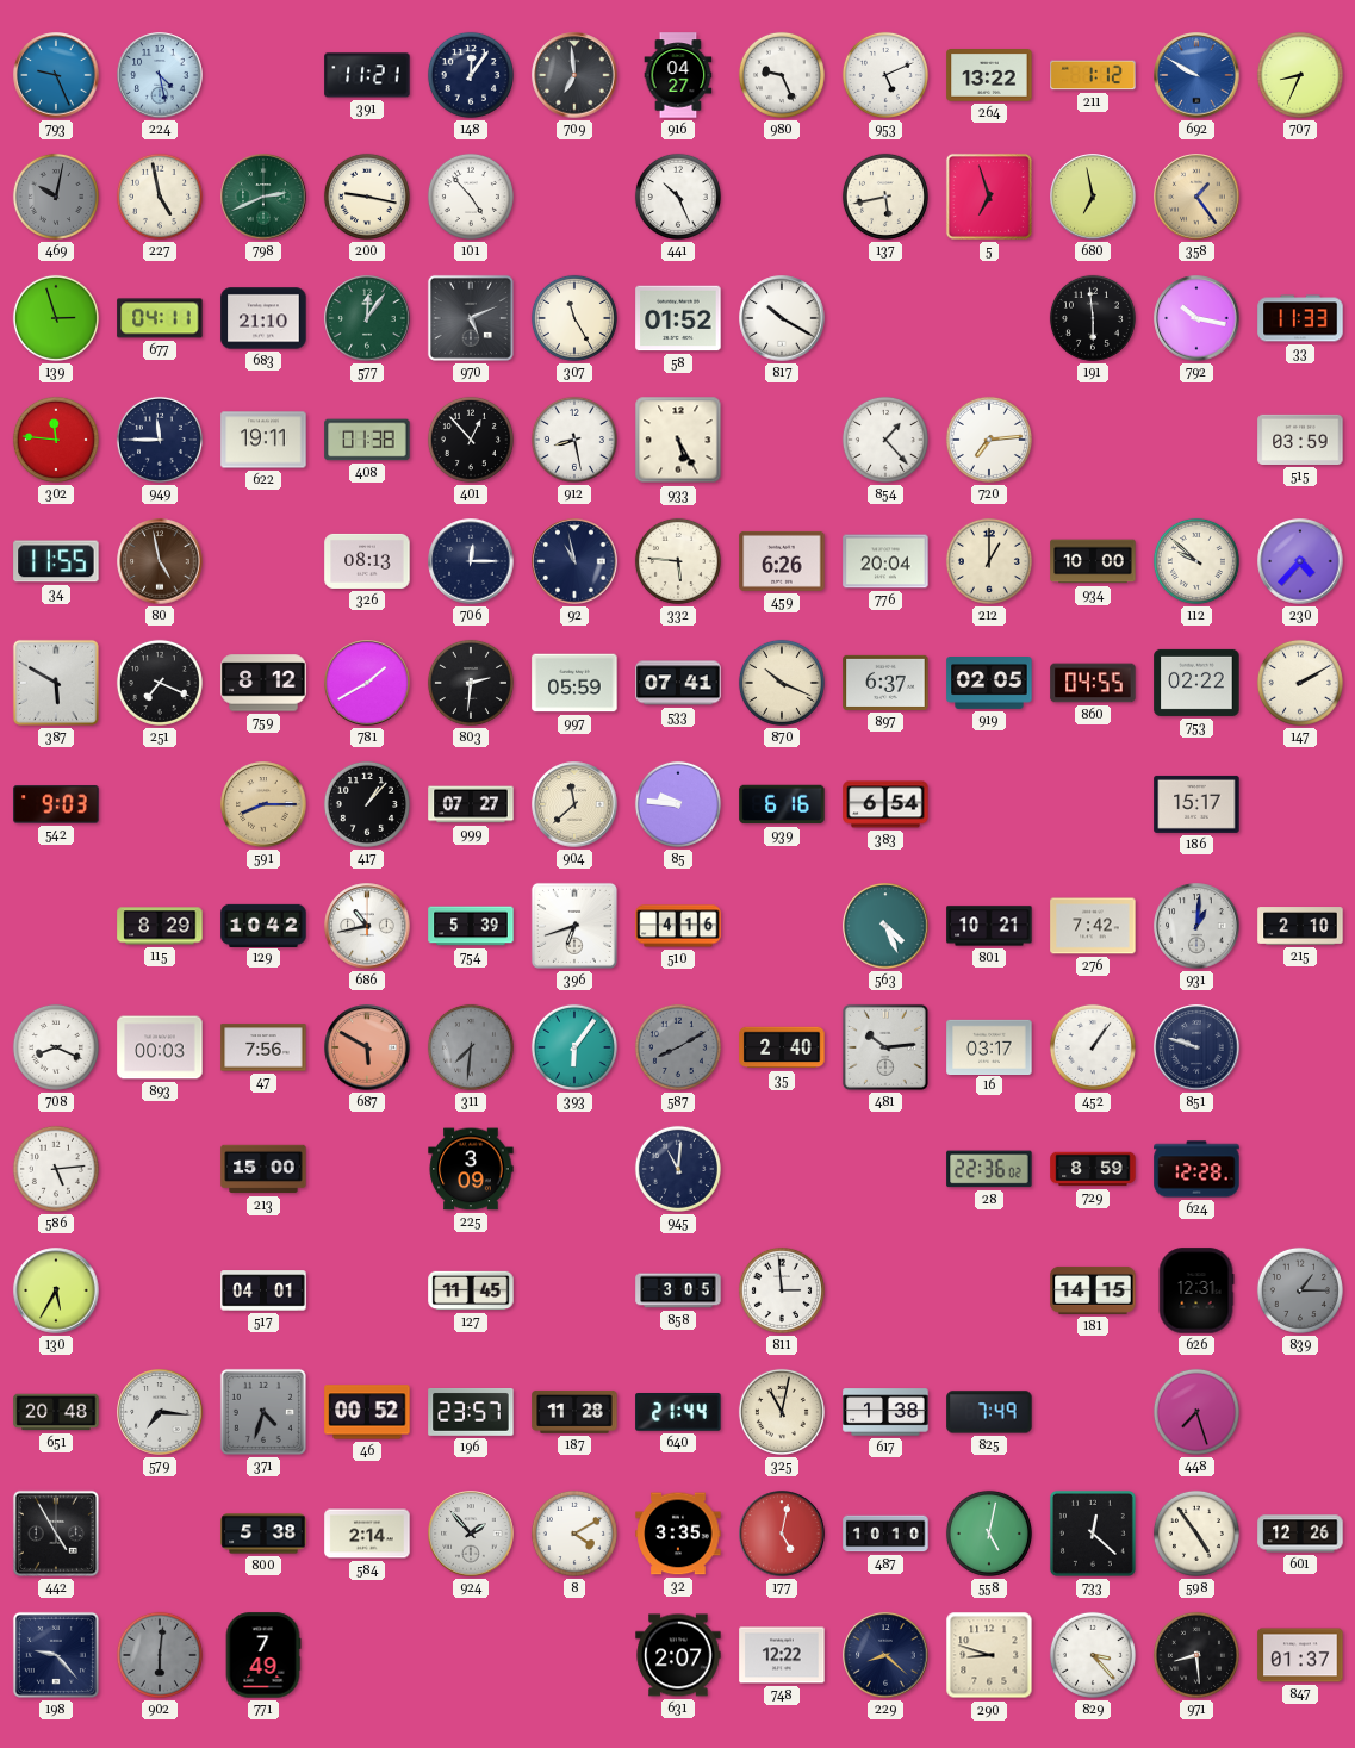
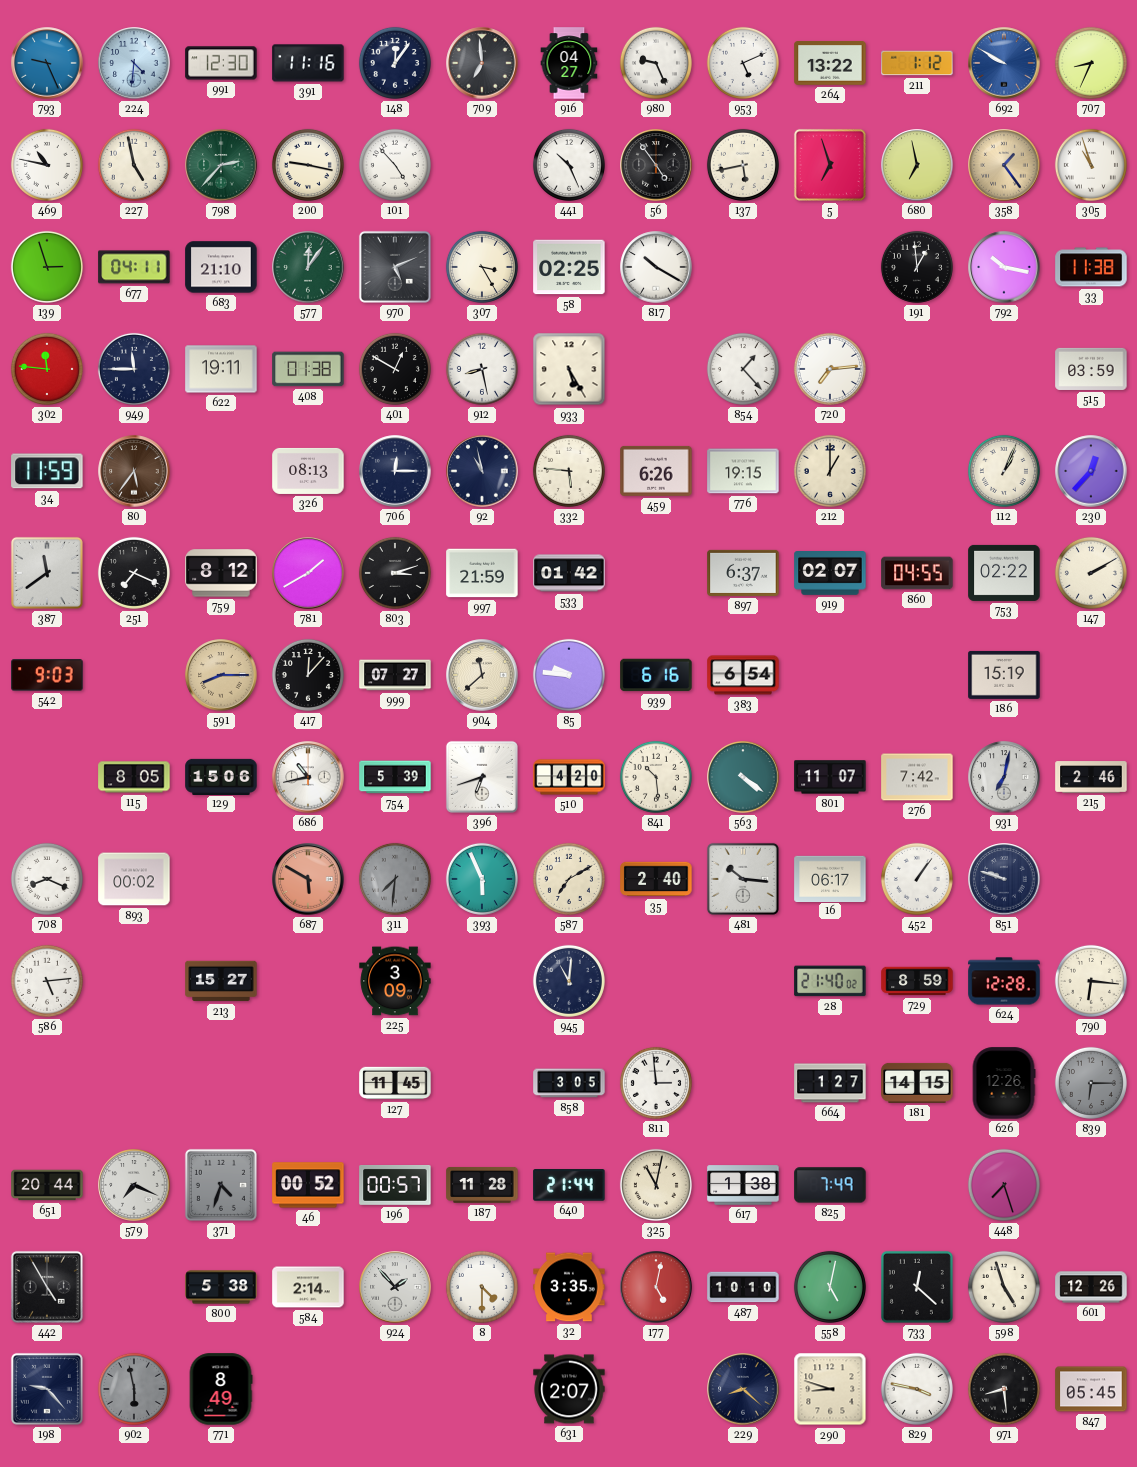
224: 4:28 -> 4:31
991: none -> 12:30
391: 11:21 -> 11:16
469: 10:02 -> 10:47
469 dial: grey -> white
798: 2:41 -> 2:37
56: none -> 4:54
305: none -> 10:57
307: 11:25 -> 3:25
58: 01:52 -> 02:25
191: 5:59 -> 12:59
33: 11:33 -> 11:38
401: 12:53 -> 12:50
34: 11:55 -> 11:59
80: 4:58 -> 5:36
776: 20:04 -> 19:15
934: 10:00 -> none
112: 9:52 -> 1:04
230: 4:37 -> 12:37
387: 5:50 -> 11:39
803: 2:31 -> 3:12
997: 05:59 -> 21:59
533: 07:41 -> 01:42
870: 10:19 -> none
919: 02:05 -> 02:07
417: 1:07 -> 12:07
186: 15:17 -> 15:19
115: 8:29 -> 8:05
129: 10:42 -> 15:06
510: 4:16 -> 4:20
841: none -> 10:29
563: 4:26 -> 4:21
801: 10:21 -> 11:07
931: 1:01 -> 7:02
215: 2:10 -> 2:46
893: 00:03 -> 00:02
47: 7:56 -> none
393: 6:06 -> 5:56
587: 8:10 -> 7:10
587 dial: grey -> cream
481: 10:14 -> 10:16
16: 03:17 -> 06:17
213: 15:00 -> 15:27
28: 22:36 -> 21:40
790: none -> 6:16
130: 5:35 -> none
517: 04:01 -> none
664: none -> 1:27
626: 12:31 -> 12:26
839: 1:15 -> 6:15
651: 20:48 -> 20:44
579: 7:16 -> 7:19
196: 23:57 -> 00:57
8: 4:10 -> 4:30
598: 4:54 -> 4:57
902: 6:01 -> 5:58
771: 7:49 -> 8:49
748: 12:22 -> none
829: 3:23 -> 3:47
847: 01:37 -> 05:45
